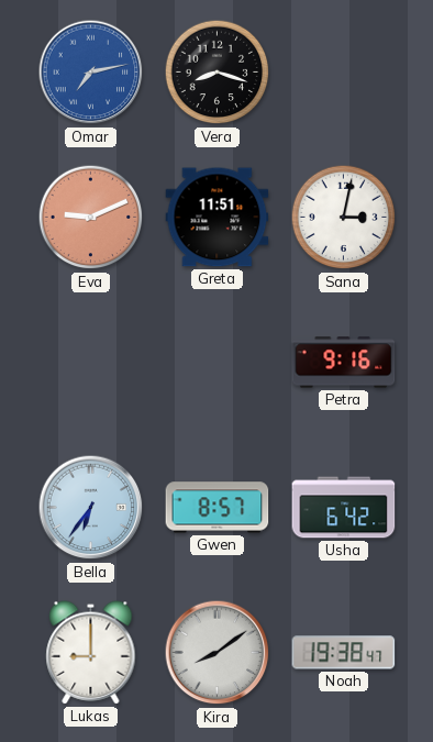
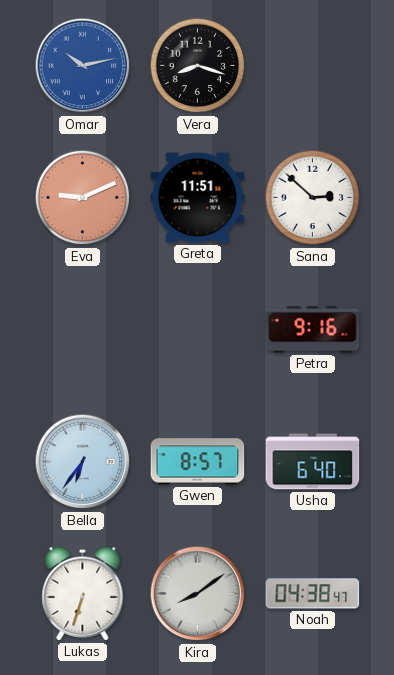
Omar: 7:13 -> 10:13
Sana: 3:02 -> 2:52
Usha: 6:42 -> 6:40
Lukas: 9:00 -> 6:33
Noah: 19:38 -> 04:38
